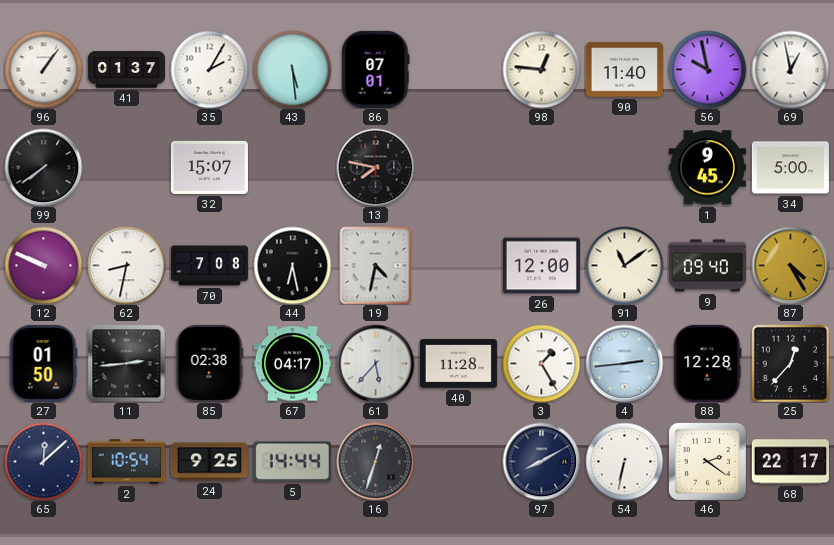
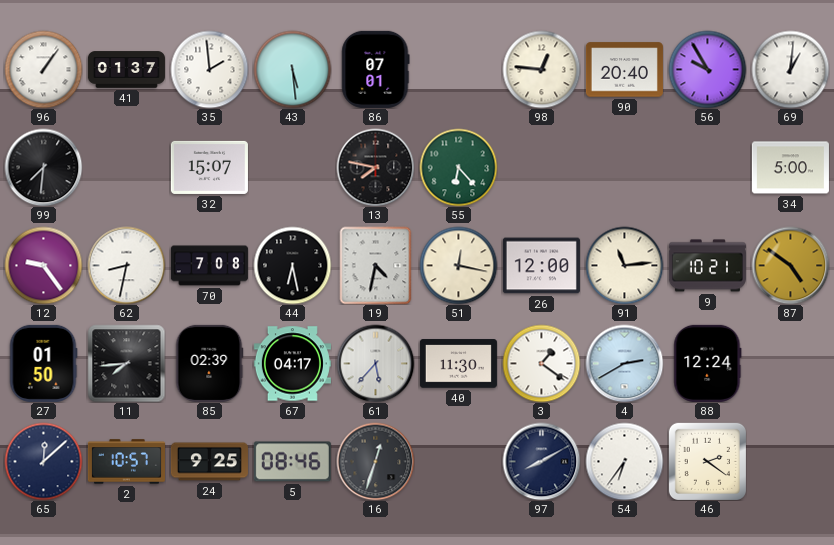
35: 2:05 -> 1:59
90: 11:40 -> 20:40
56: 9:58 -> 9:55
69: 12:58 -> 1:01
99: 7:39 -> 7:31
55: none -> 6:23
1: 9:45 -> none
12: 9:49 -> 9:24
51: none -> 12:17
91: 11:09 -> 11:14
9: 09:40 -> 10:21
87: 4:25 -> 4:51
11: 2:44 -> 7:44
85: 02:38 -> 02:39
40: 11:28 -> 11:30
3: 1:25 -> 1:21
4: 2:44 -> 2:40
88: 12:28 -> 12:24
25: 12:37 -> none
2: 10:54 -> 10:57
5: 14:44 -> 08:46
54: 6:32 -> 6:36
68: 22:17 -> none
